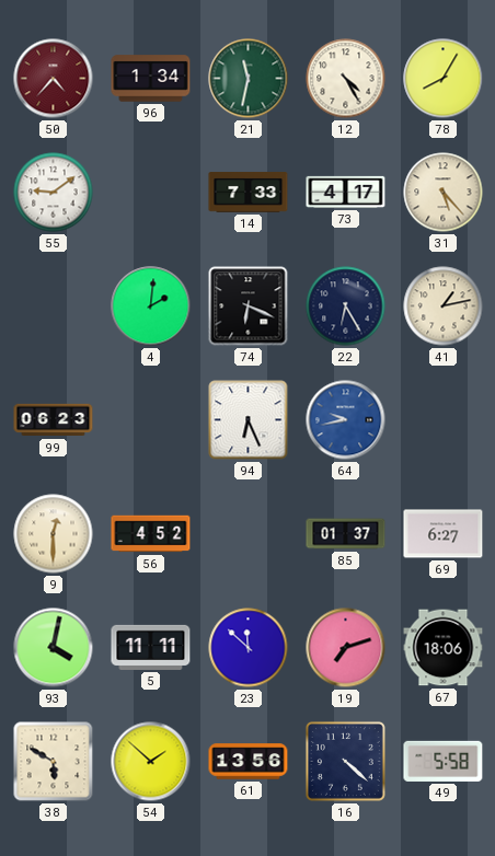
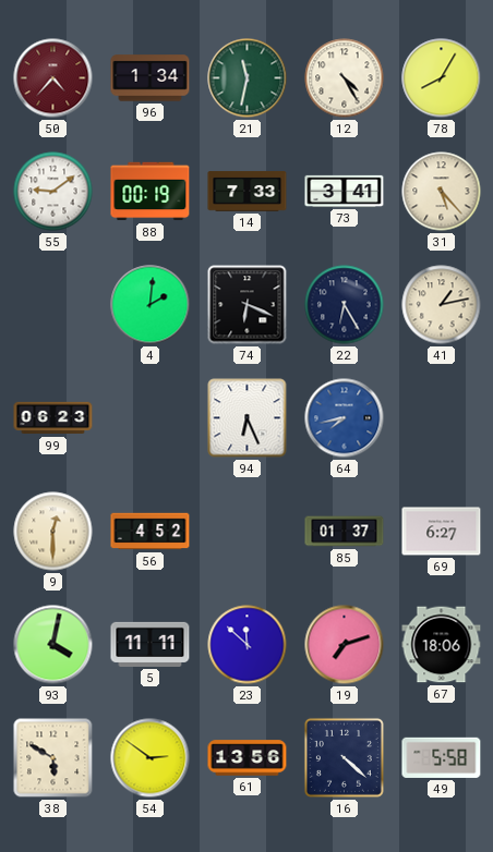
88: none -> 00:19
73: 4:17 -> 3:41
64: 9:43 -> 7:43
54: 1:52 -> 2:51
